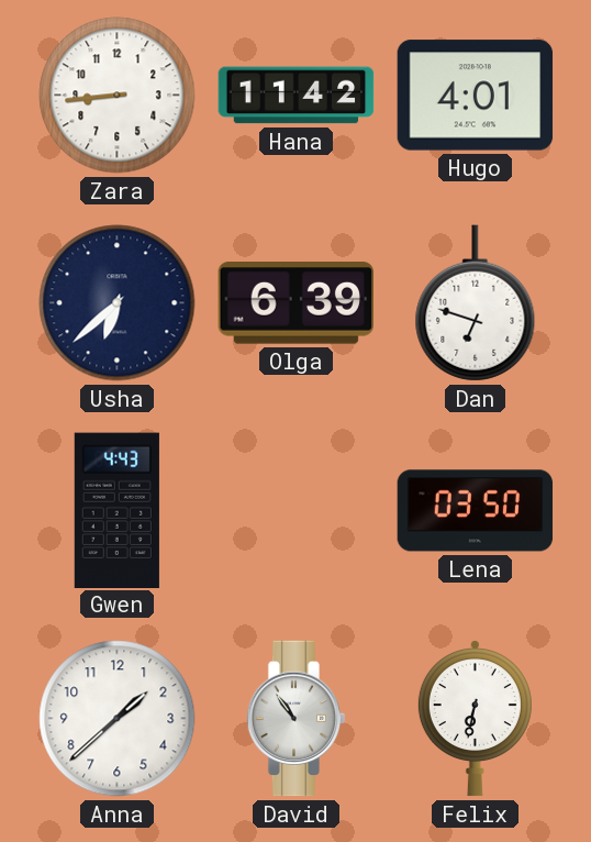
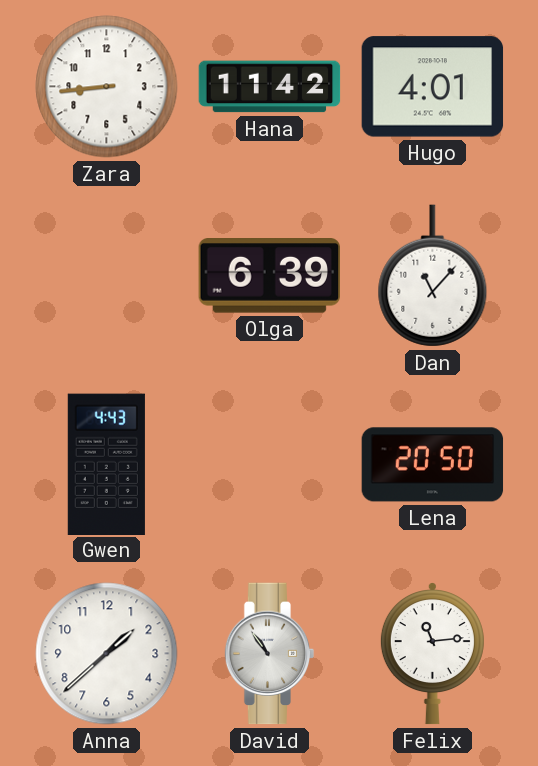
Usha: 6:38 -> none
Dan: 6:48 -> 11:07
Lena: 03:50 -> 20:50
Felix: 6:32 -> 11:14
